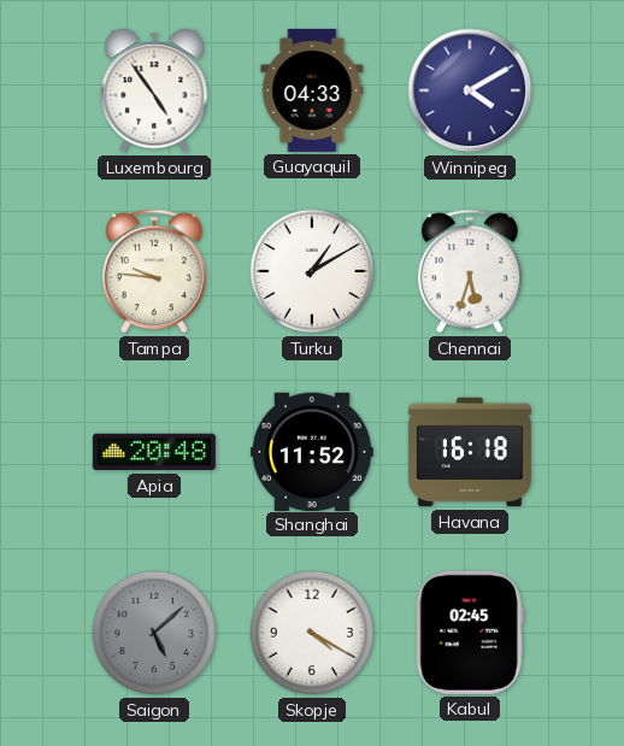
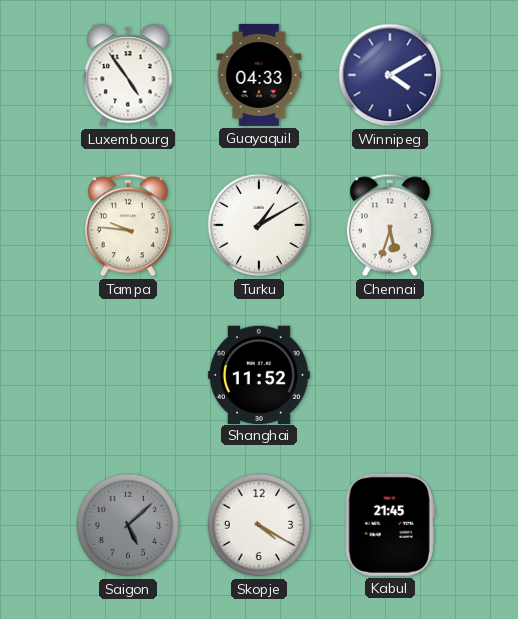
Apia: 20:48 -> none
Havana: 16:18 -> none
Kabul: 02:45 -> 21:45
